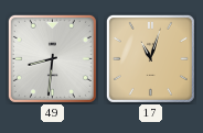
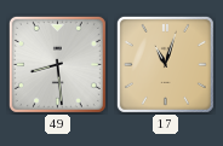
49: 8:31 -> 8:29
